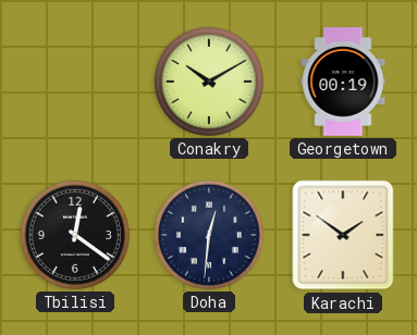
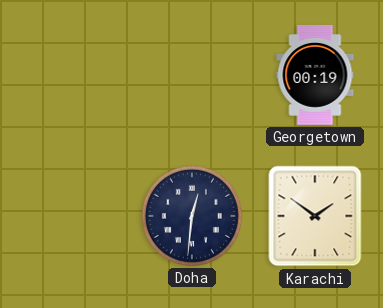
Conakry: 10:10 -> none
Tbilisi: 12:21 -> none
